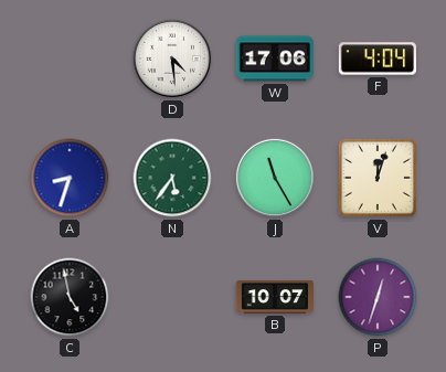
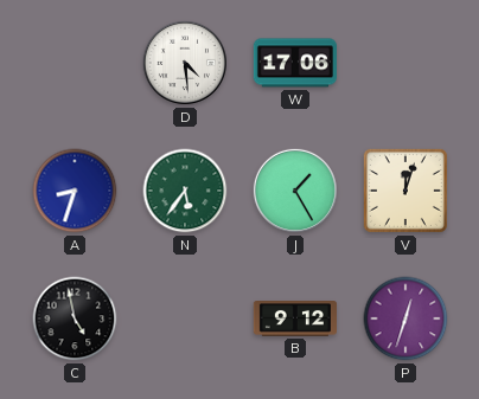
F: 4:04 -> none
J: 11:25 -> 1:25
B: 10:07 -> 9:12
